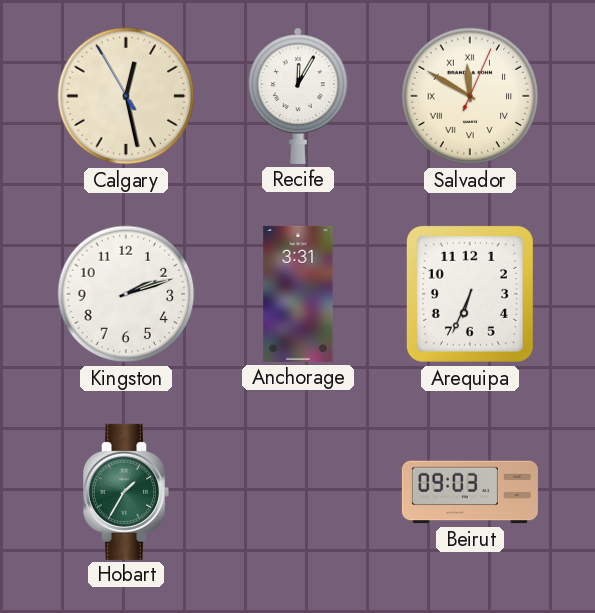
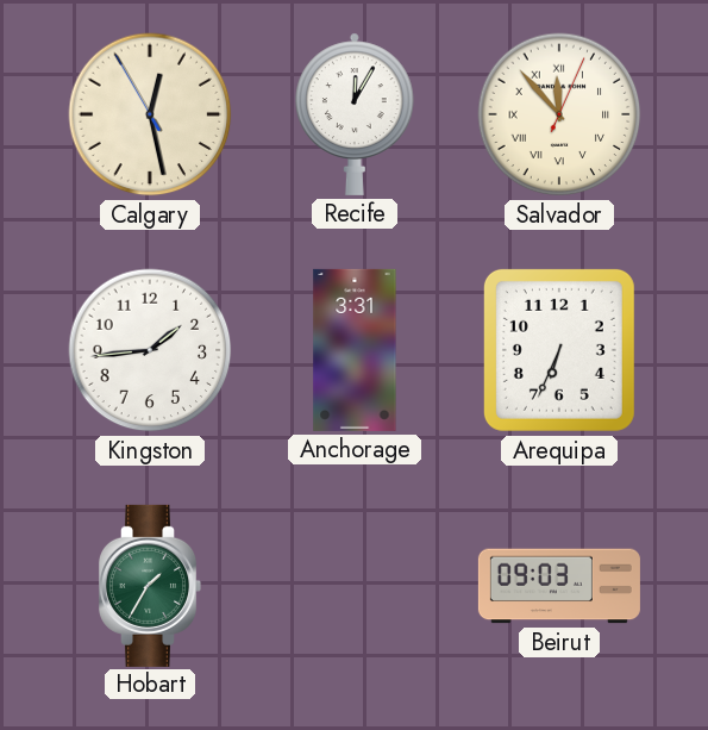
Salvador: 11:50 -> 11:53
Kingston: 2:12 -> 1:44
